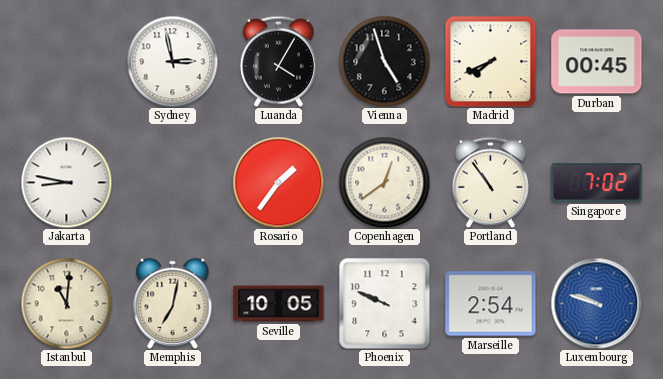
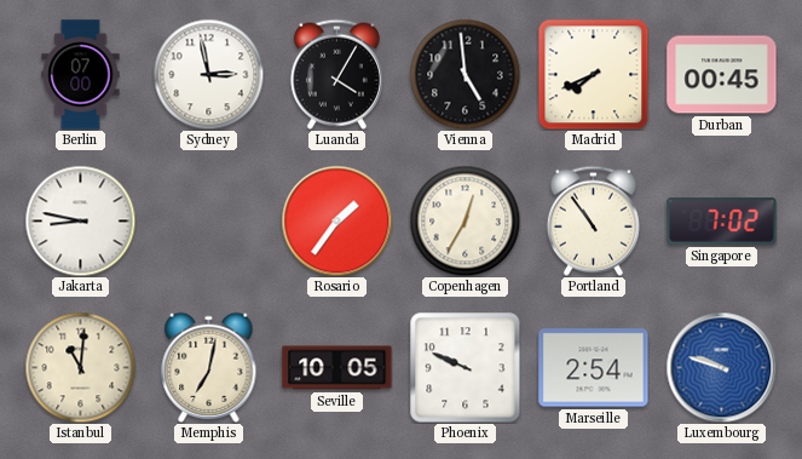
Berlin: none -> 07:00
Vienna: 4:57 -> 4:59
Copenhagen: 12:39 -> 12:35
